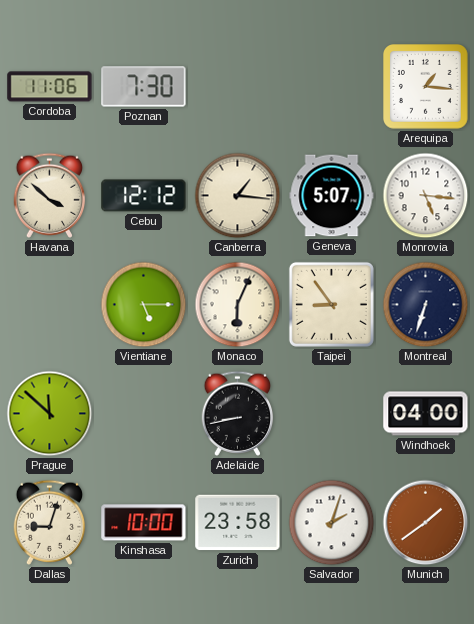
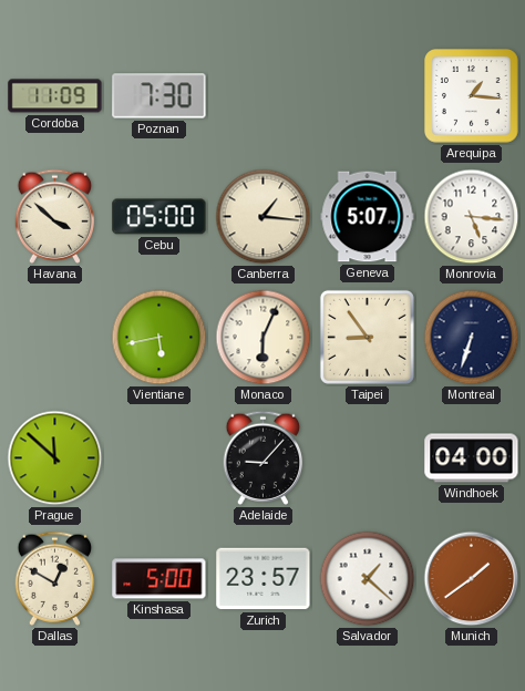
Cordoba: 11:06 -> 11:09
Cebu: 12:12 -> 05:00
Vientiane: 5:15 -> 5:43
Adelaide: 8:43 -> 9:07
Dallas: 9:03 -> 12:50
Kinshasa: 10:00 -> 5:00
Zurich: 23:58 -> 23:57
Salvador: 2:03 -> 1:22
